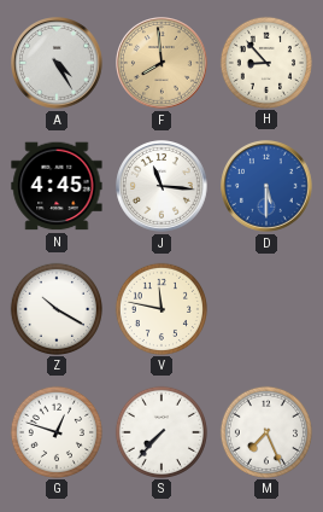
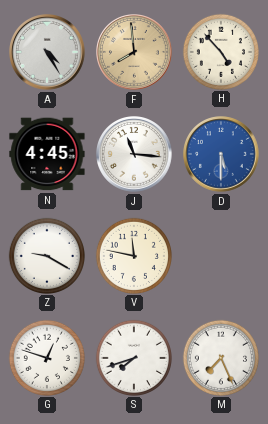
H: 8:53 -> 4:53
Z: 10:20 -> 9:20
S: 7:37 -> 7:42
